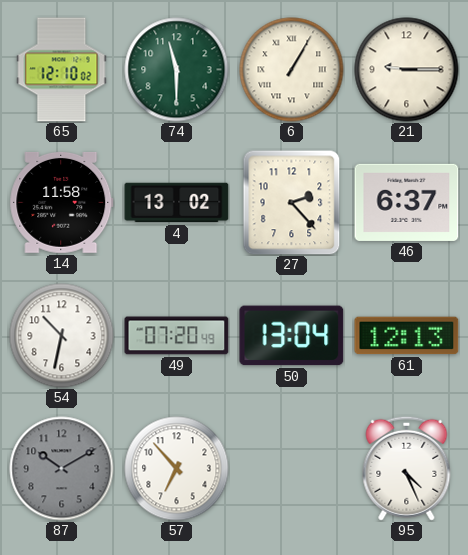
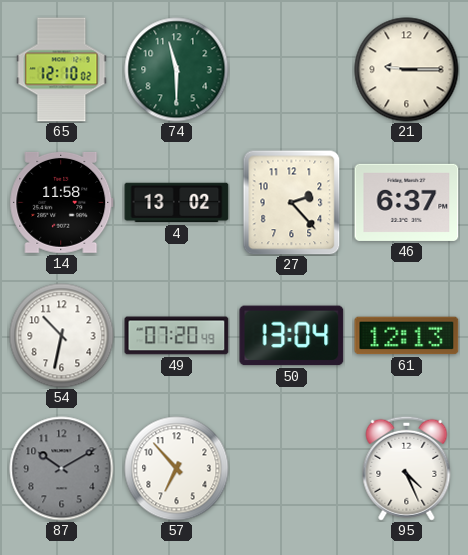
6: 1:05 -> none
